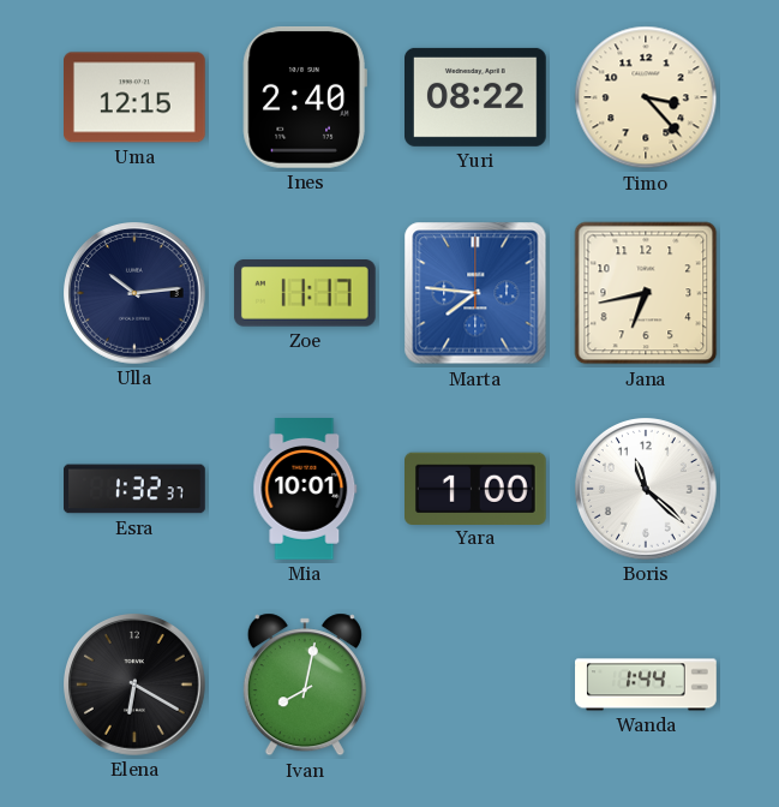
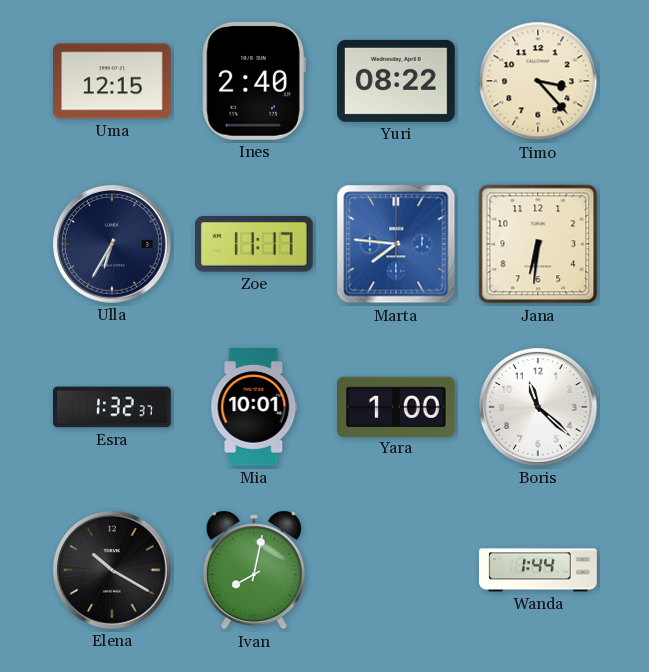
Ulla: 10:14 -> 6:35
Jana: 6:43 -> 6:31
Elena: 6:20 -> 10:20
